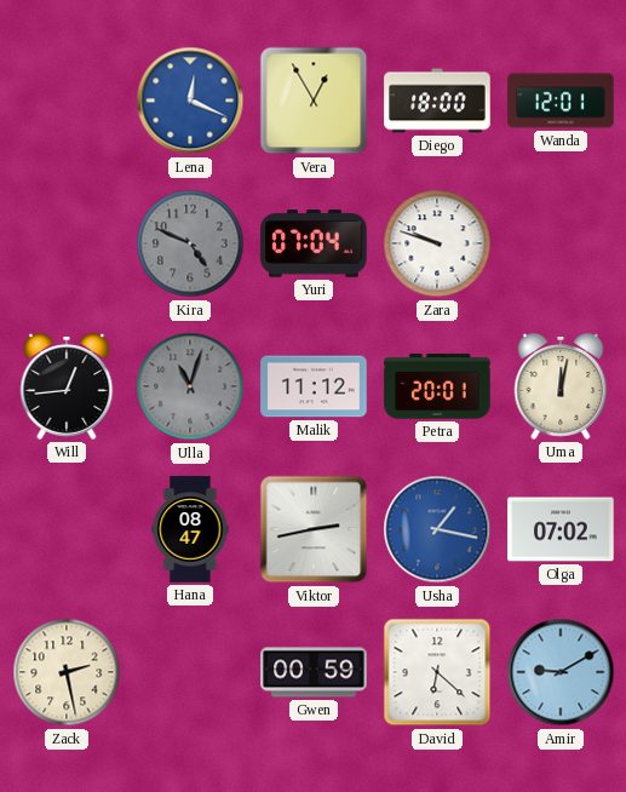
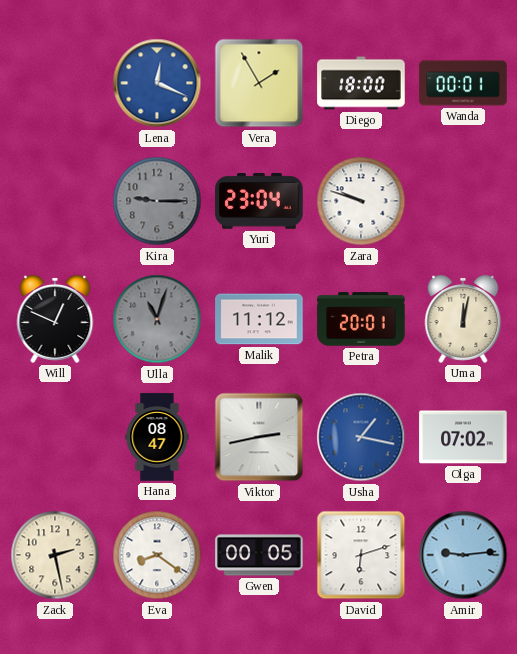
Vera: 12:55 -> 1:55
Wanda: 12:01 -> 00:01
Kira: 4:49 -> 9:15
Yuri: 07:04 -> 23:04
Will: 12:44 -> 12:49
Eva: none -> 8:21
Gwen: 00:59 -> 00:05
David: 6:22 -> 6:12
Amir: 9:10 -> 9:14
